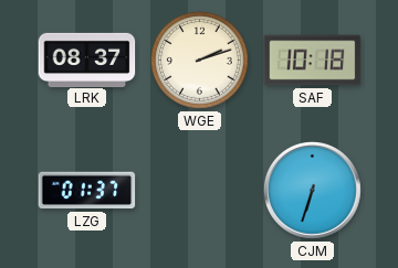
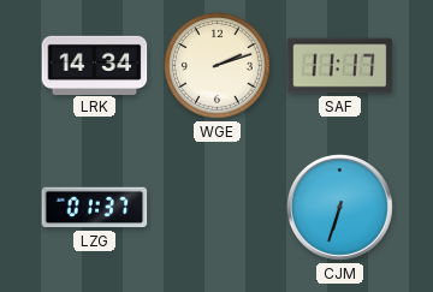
LRK: 08:37 -> 14:34
SAF: 10:18 -> 11:17
